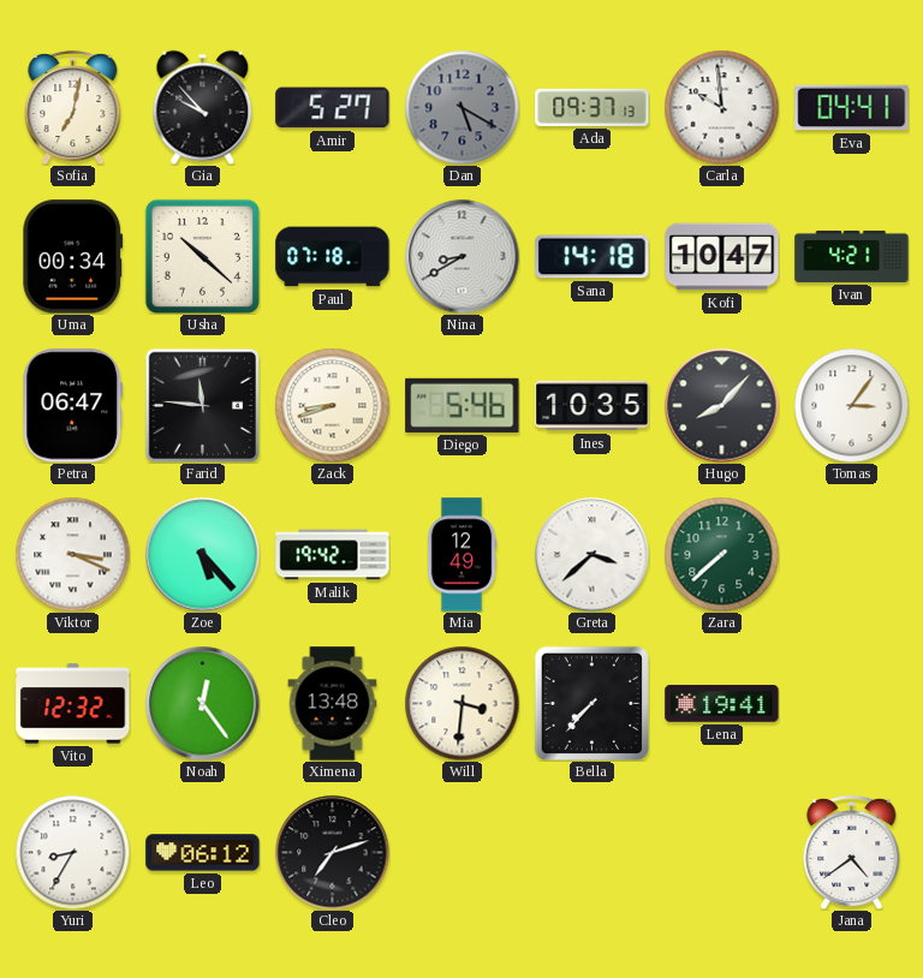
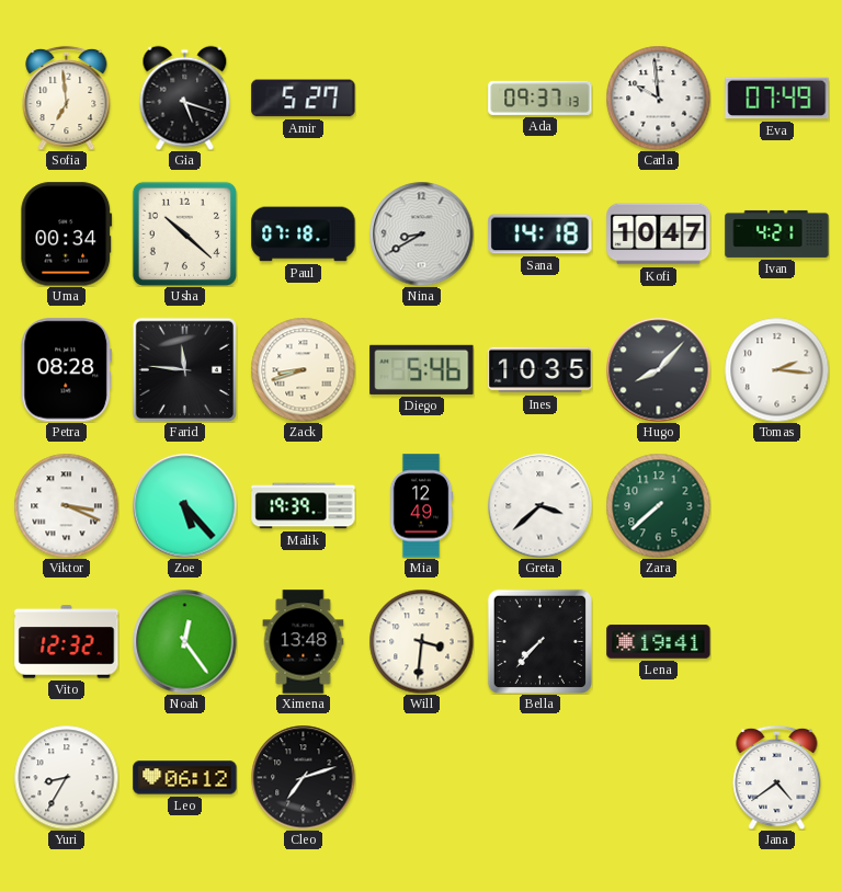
Sofia: 7:02 -> 6:59
Gia: 9:53 -> 5:18
Dan: 5:20 -> none
Eva: 04:41 -> 07:49
Petra: 06:47 -> 08:28
Tomas: 3:06 -> 2:16
Malik: 19:42 -> 19:39
